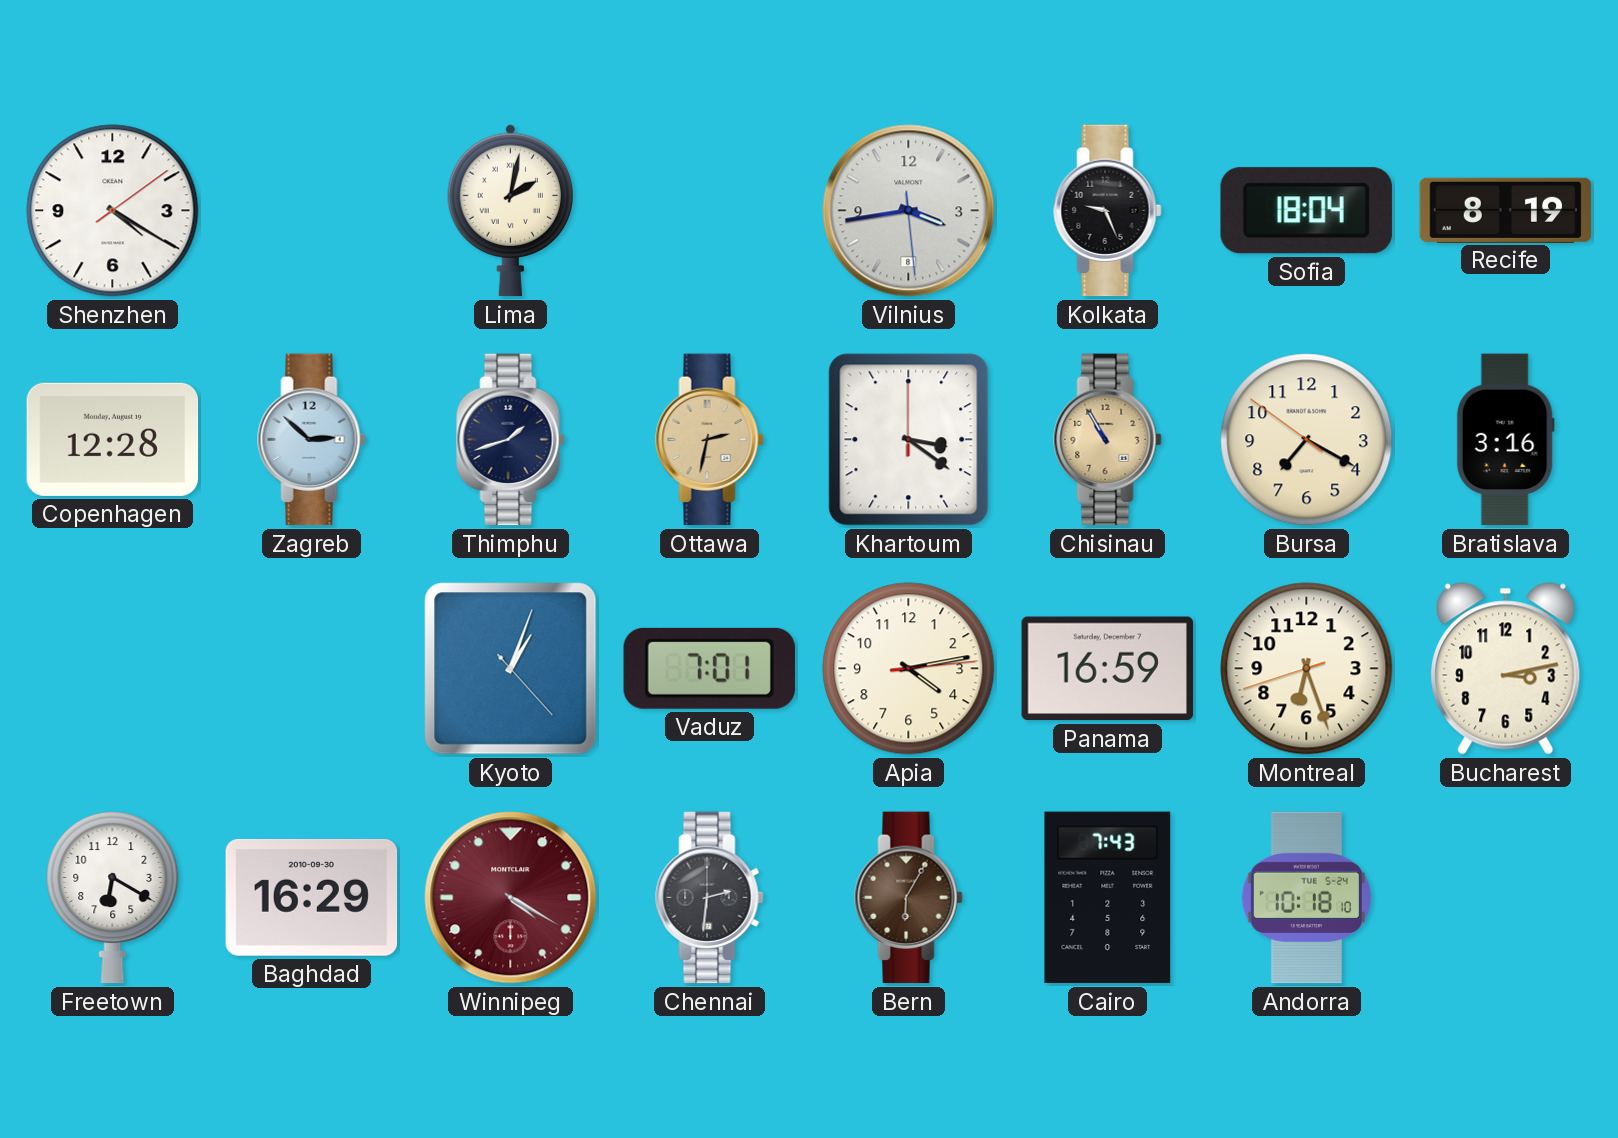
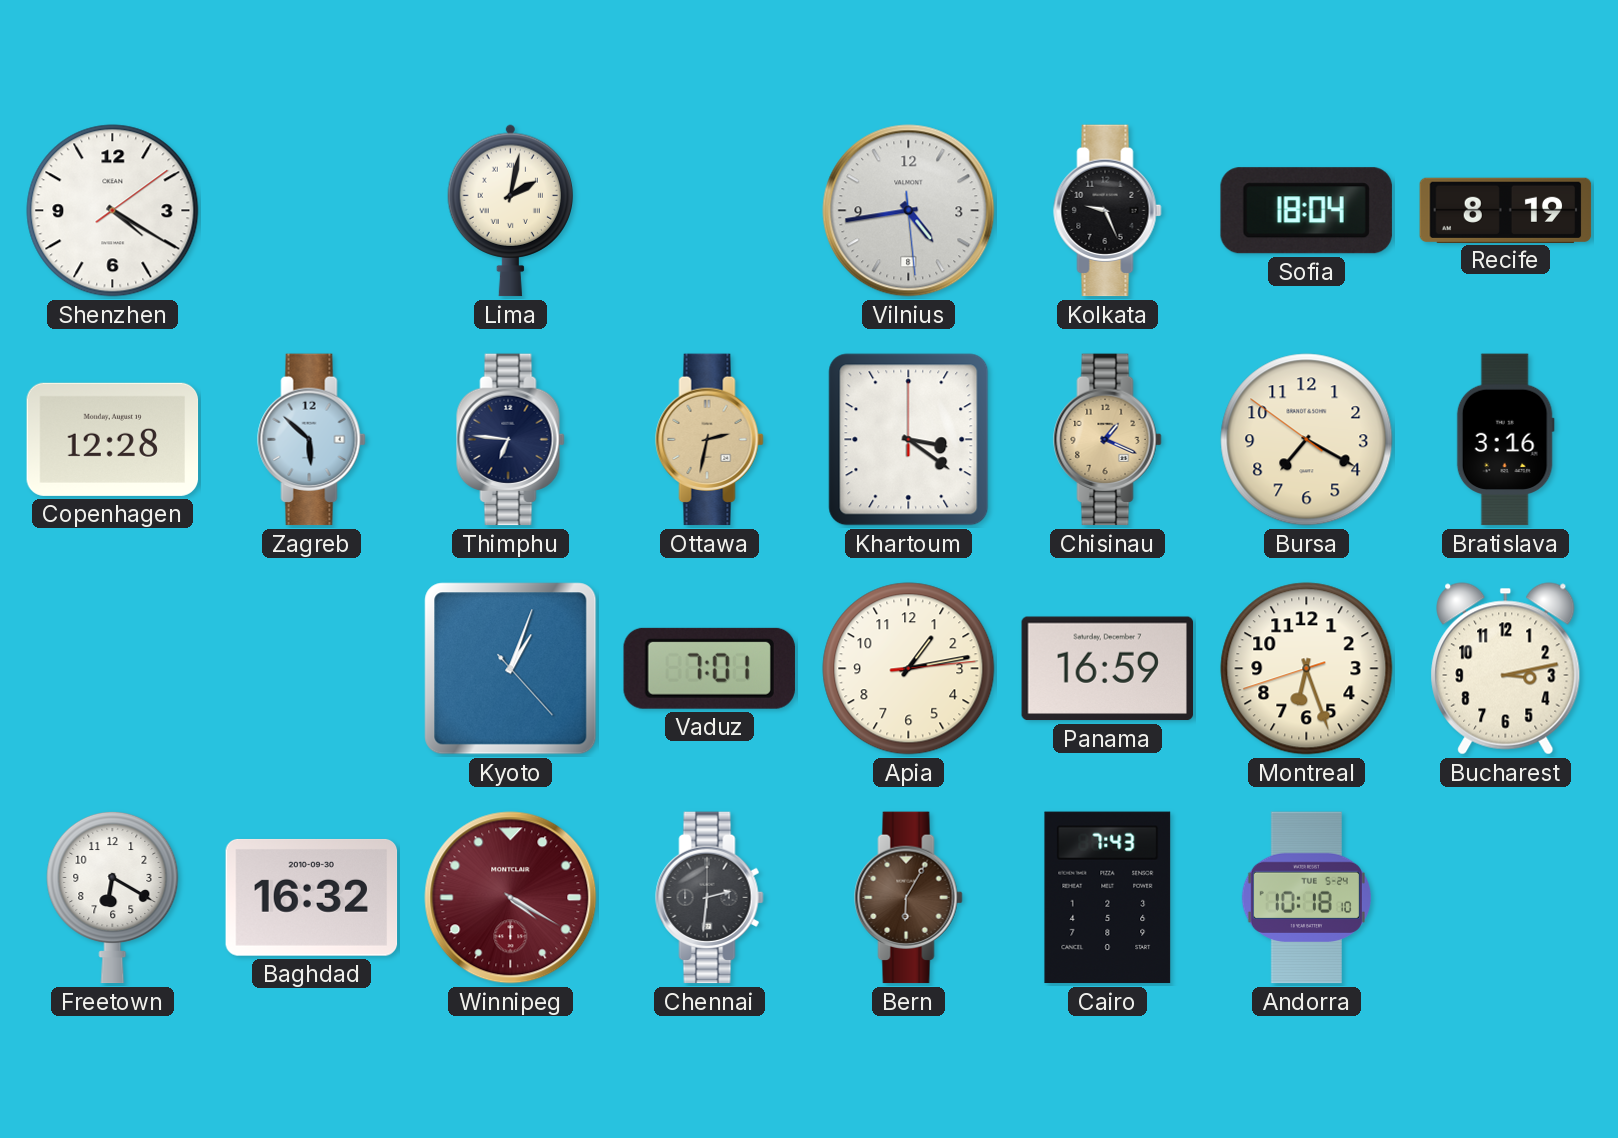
Vilnius: 3:43 -> 4:43
Zagreb: 2:52 -> 5:52
Thimphu: 1:42 -> 6:46
Chisinau: 10:55 -> 1:19
Apia: 4:13 -> 1:13
Baghdad: 16:29 -> 16:32
